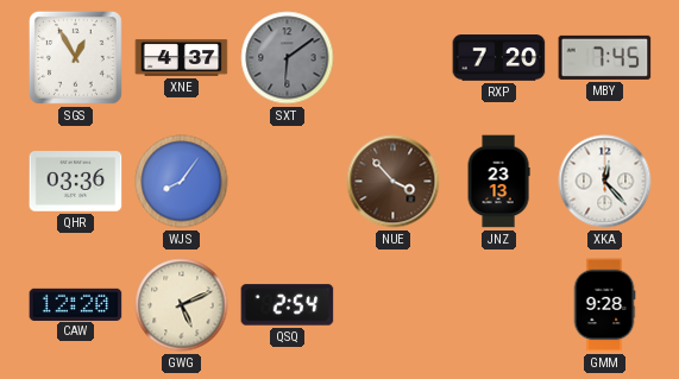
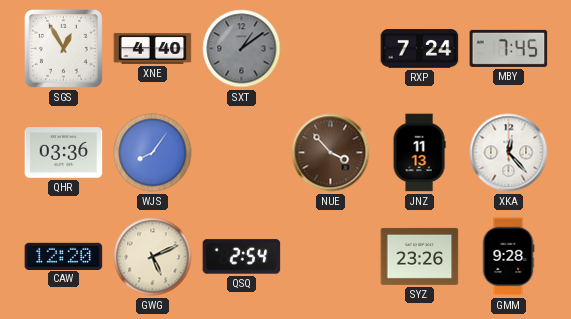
XNE: 4:37 -> 4:40
SXT: 6:09 -> 1:09
RXP: 7:20 -> 7:24
JNZ: 23:13 -> 11:13
SYZ: none -> 23:26
